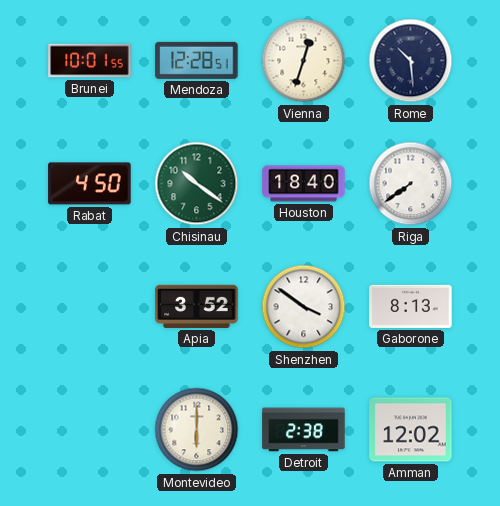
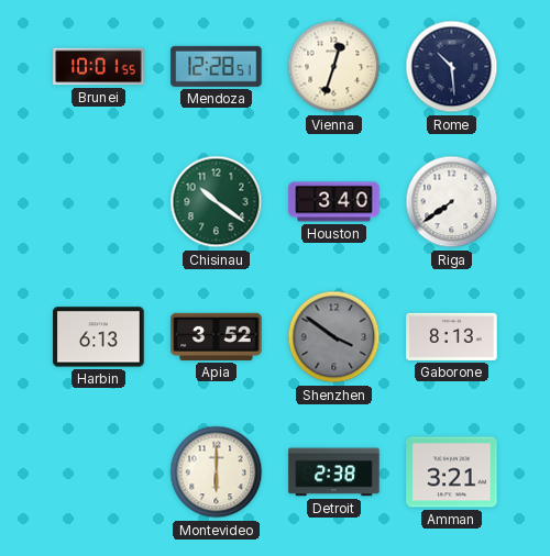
Rabat: 4:50 -> none
Houston: 18:40 -> 3:40
Harbin: none -> 6:13
Shenzhen dial: white -> grey
Amman: 12:02 -> 3:21
